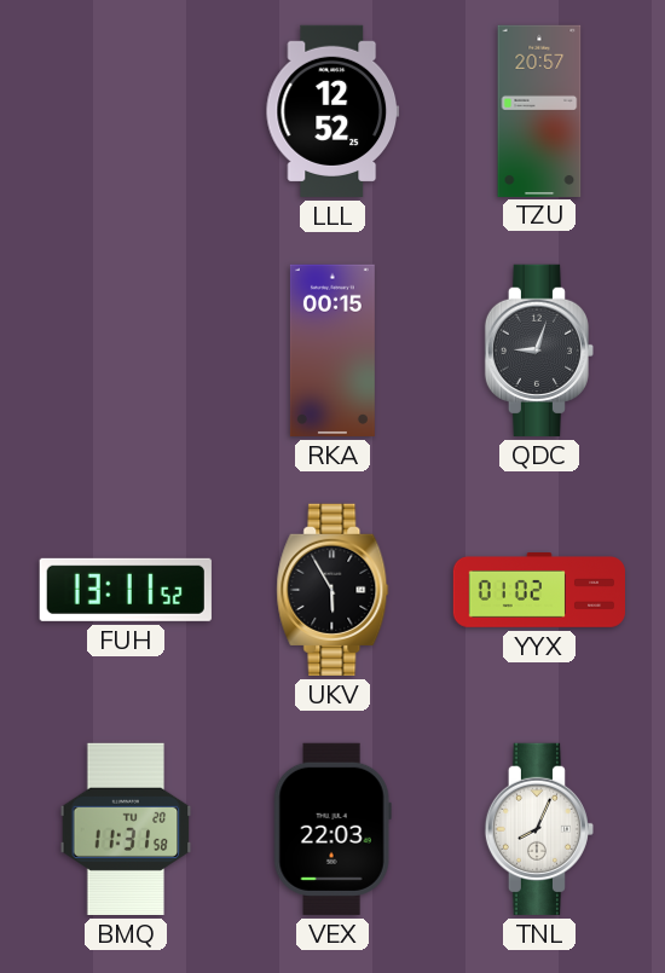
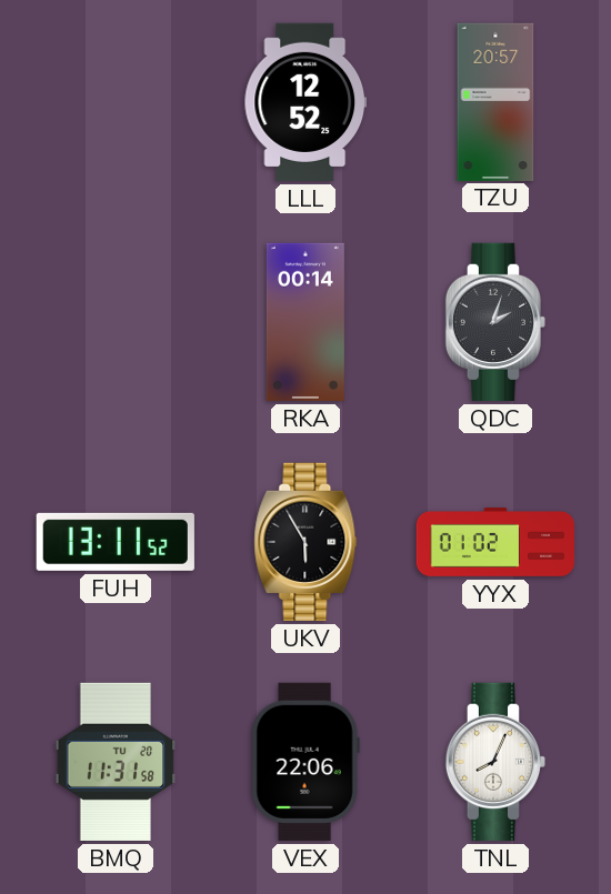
RKA: 00:15 -> 00:14
QDC: 9:03 -> 2:03
VEX: 22:03 -> 22:06
